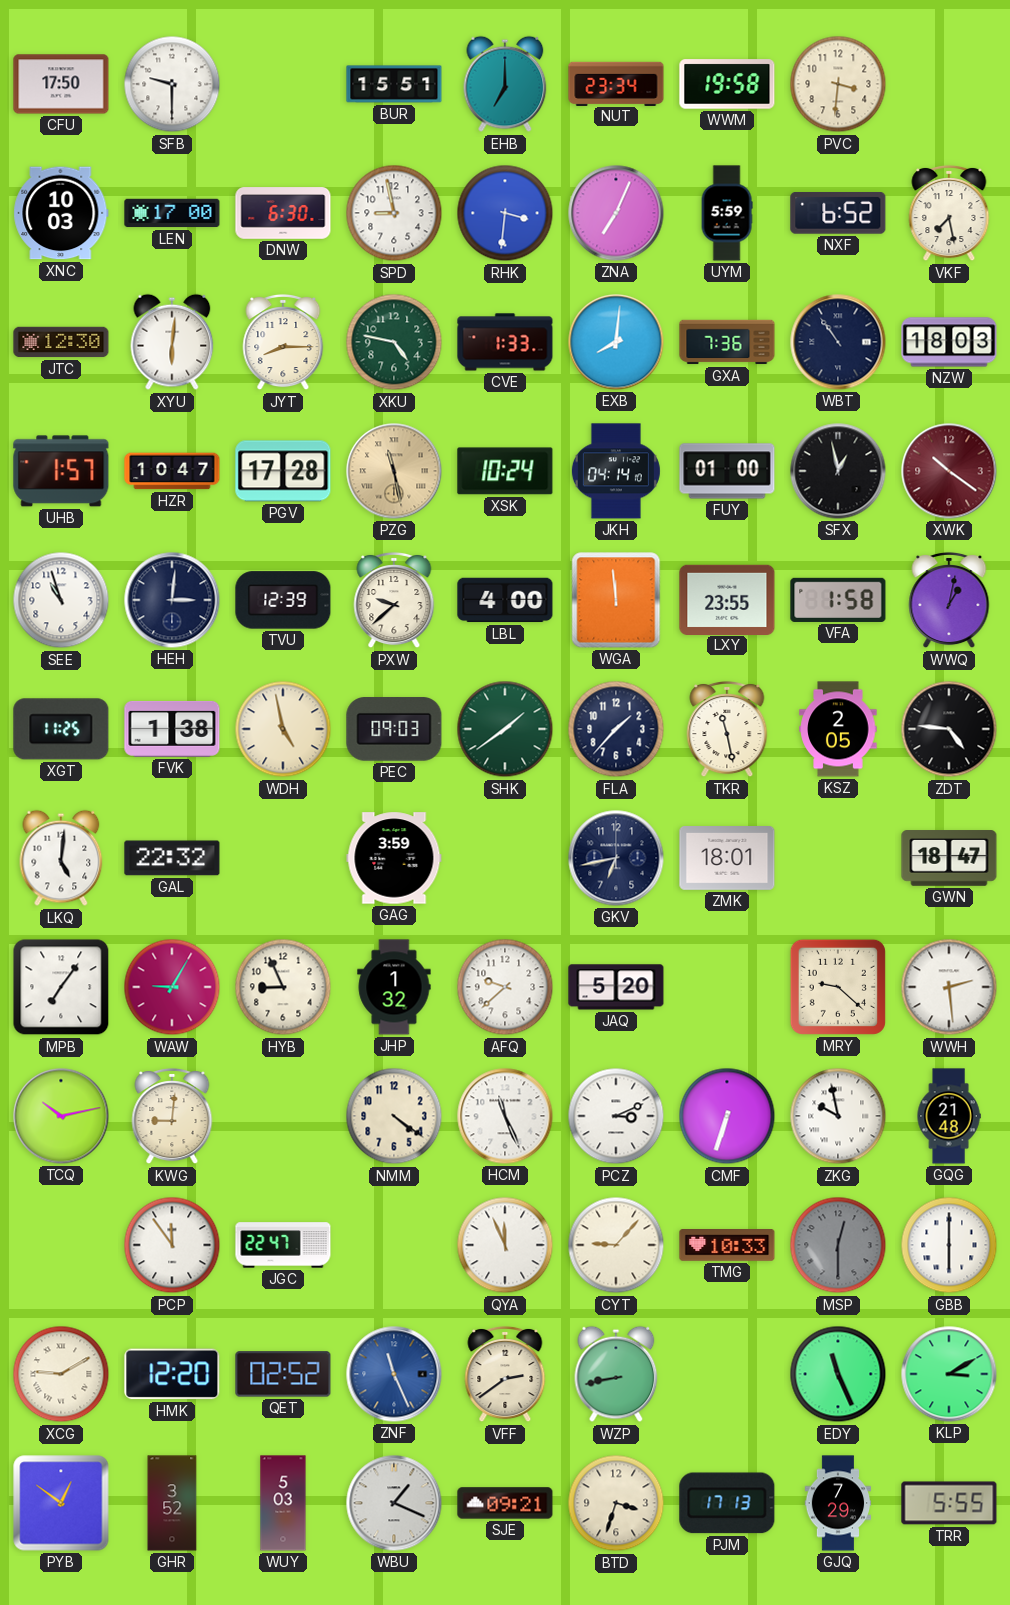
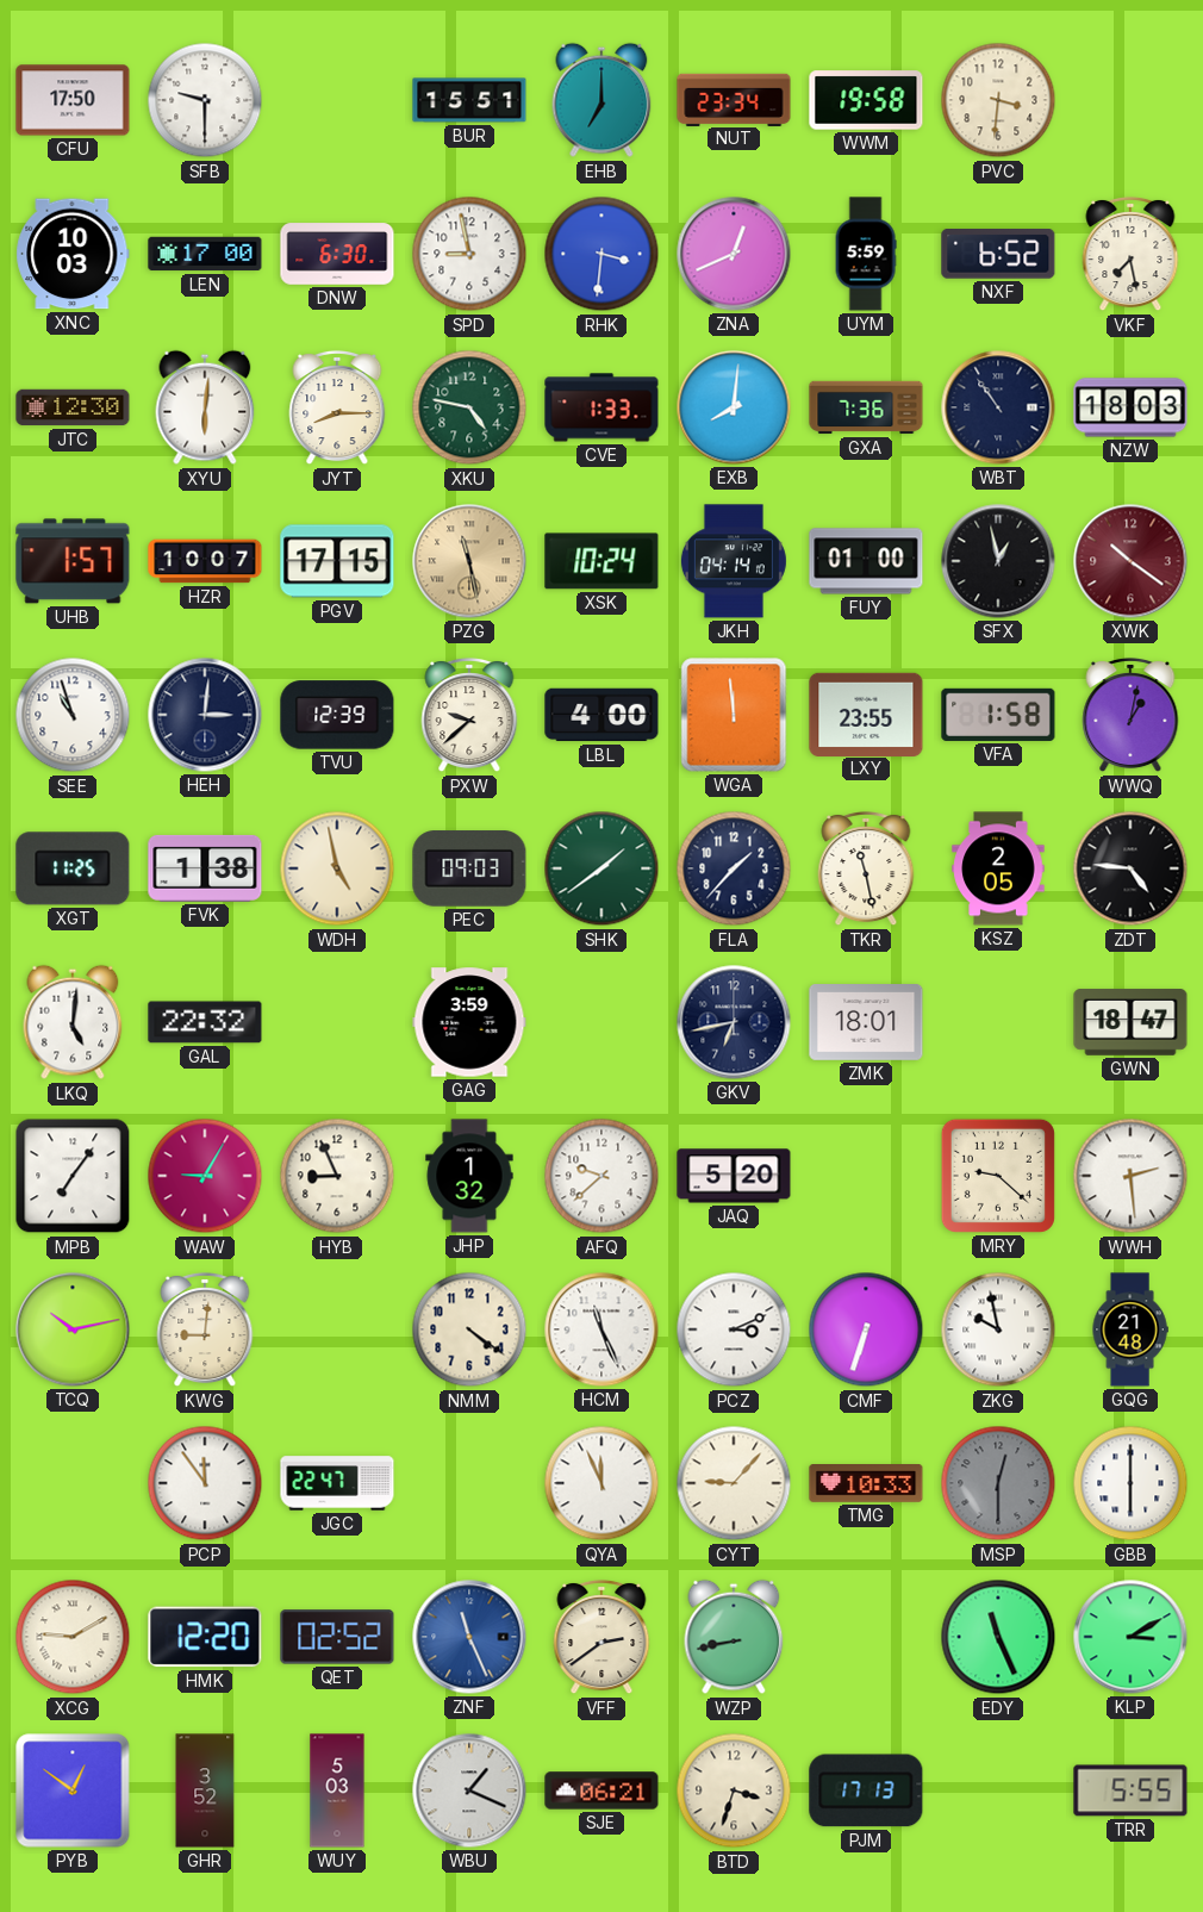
ZNA: 7:04 -> 12:41
HZR: 10:47 -> 10:07
PGV: 17:28 -> 17:15
SJE: 09:21 -> 06:21
GJQ: 7:29 -> none
